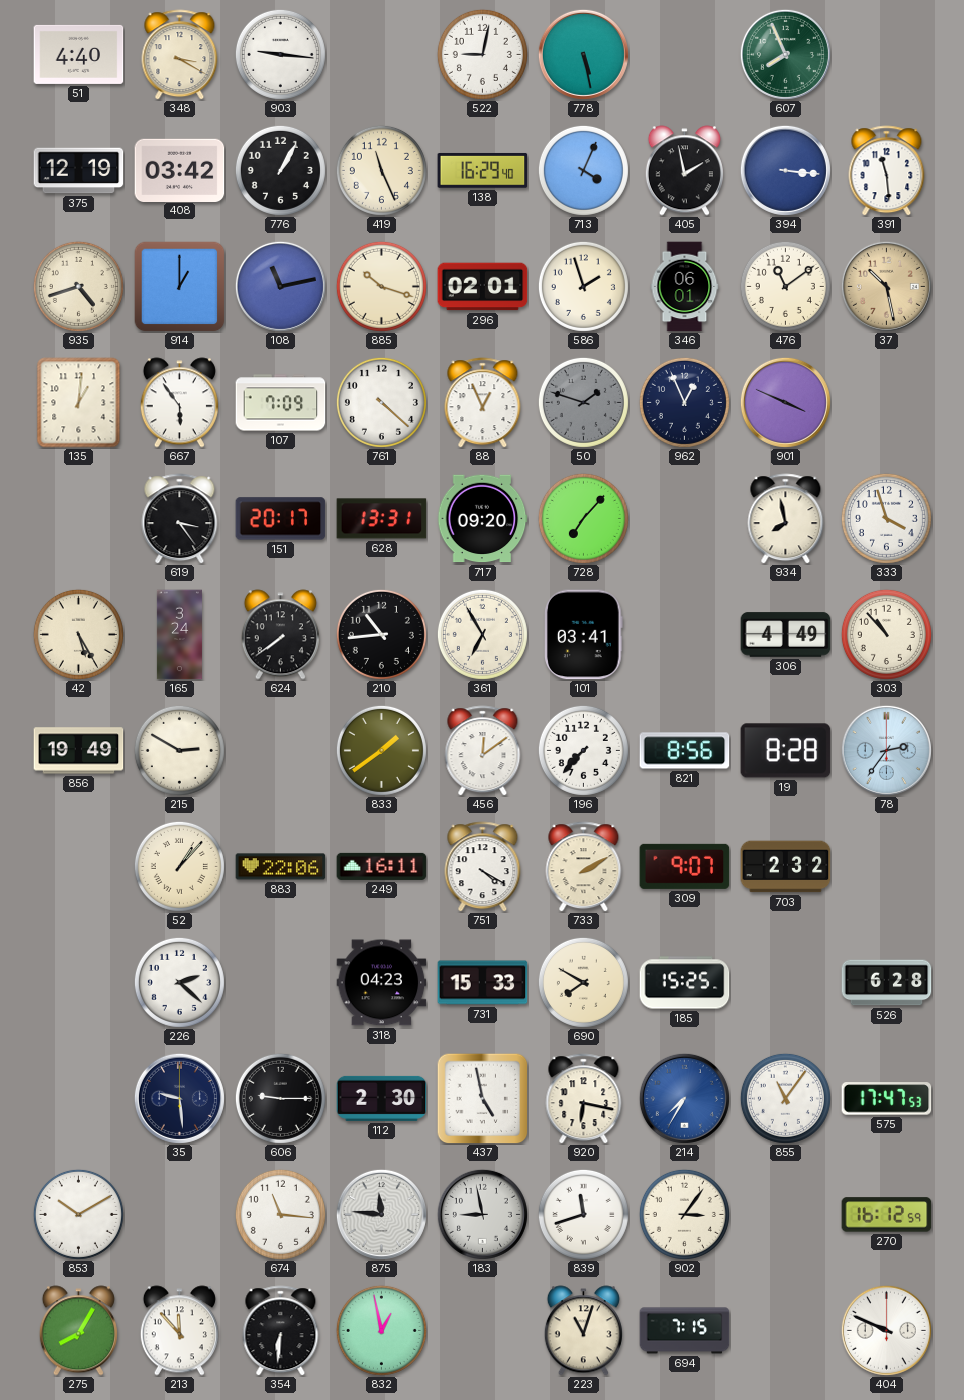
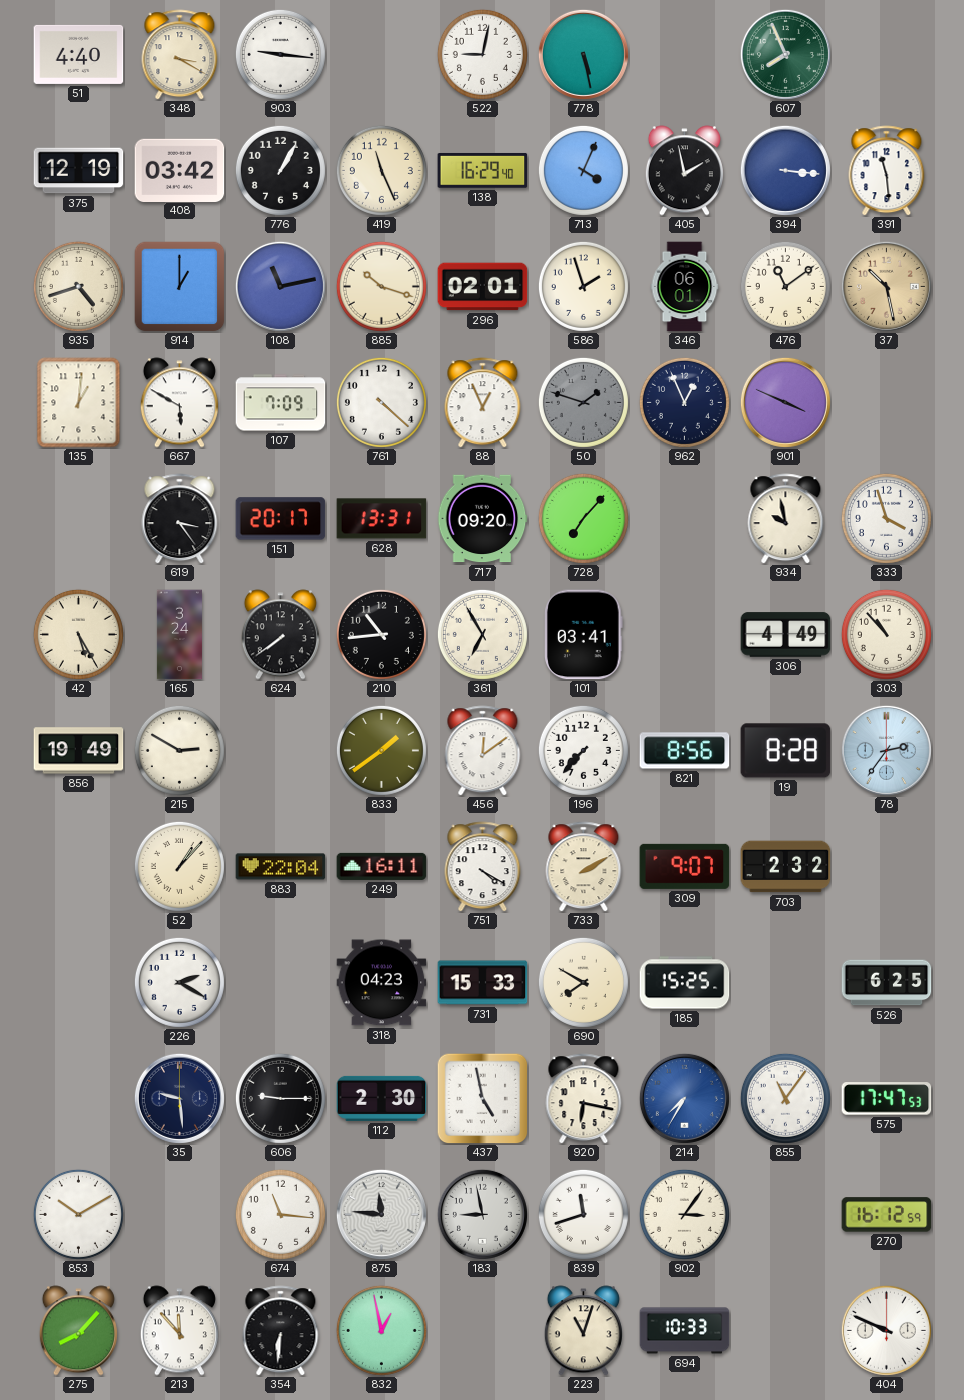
667: 5:54 -> 5:50
934: 7:58 -> 9:58
883: 22:06 -> 22:04
226: 2:22 -> 2:20
526: 6:28 -> 6:25
275: 8:05 -> 8:07
694: 7:15 -> 10:33
